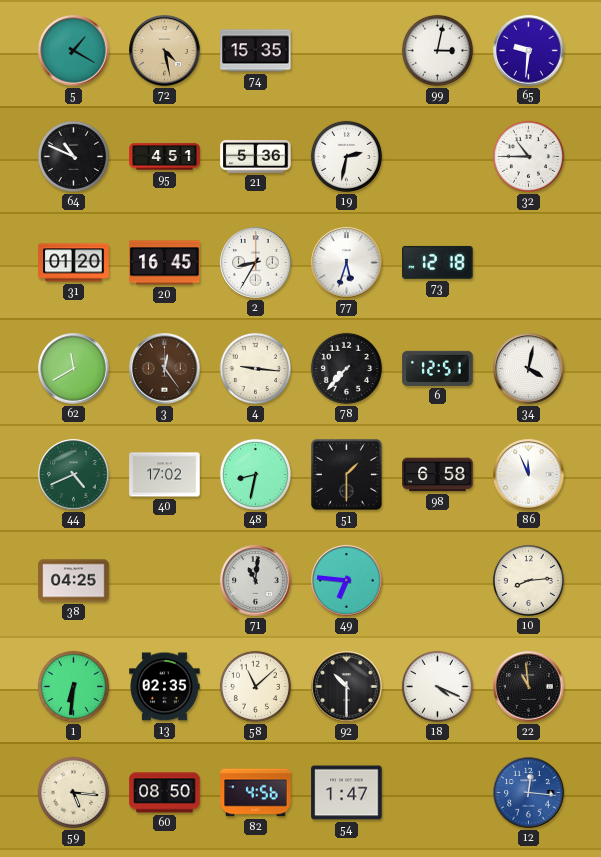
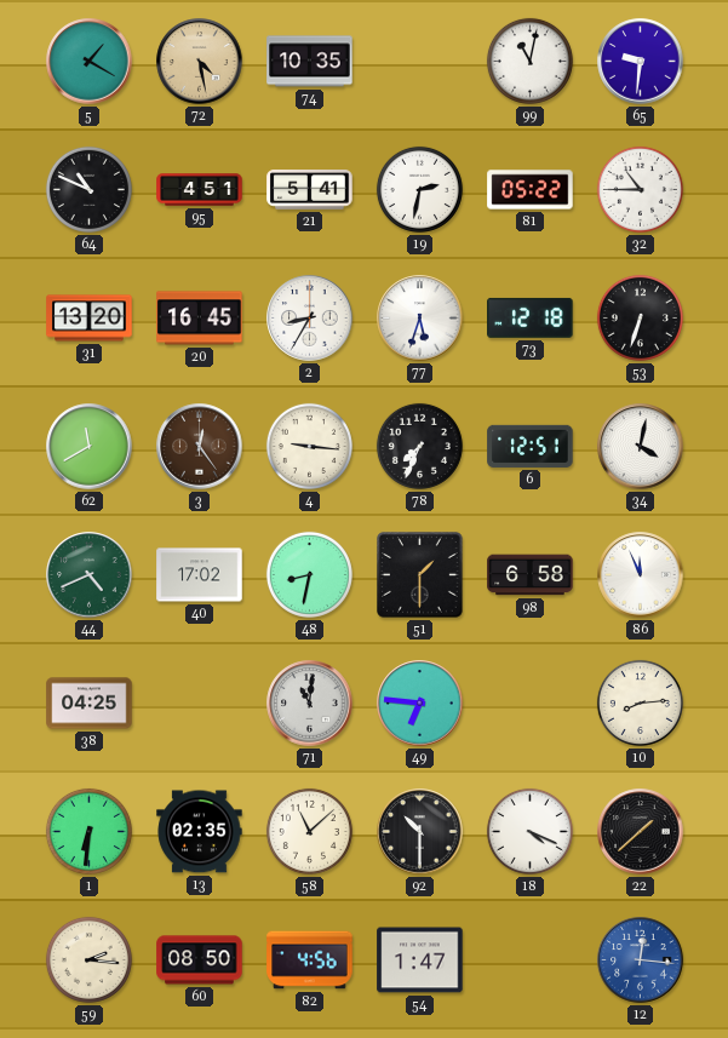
74: 15:35 -> 10:35
99: 3:02 -> 11:02
21: 5:36 -> 5:41
81: none -> 05:22
31: 01:20 -> 13:20
53: none -> 6:33
78: 7:37 -> 7:34
22: 10:59 -> 1:38
59: 5:16 -> 2:16
